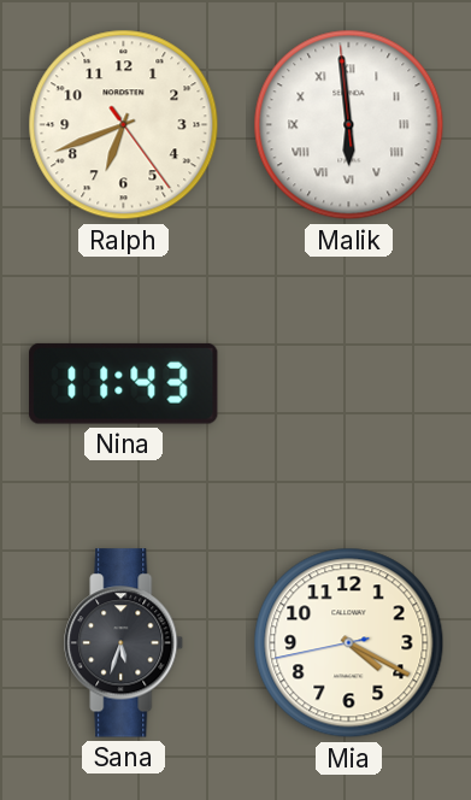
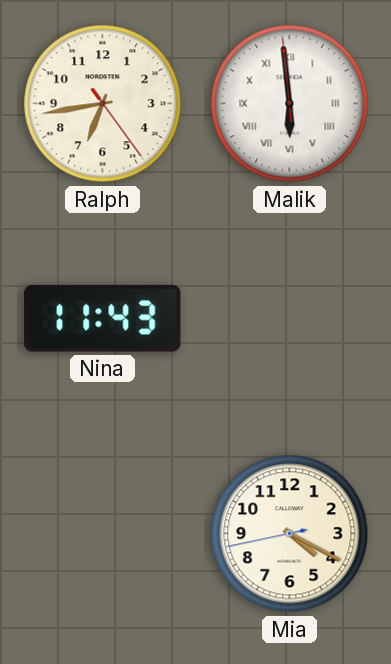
Ralph: 6:41 -> 6:43
Sana: 5:33 -> none
